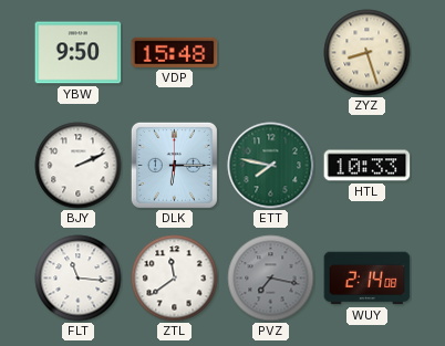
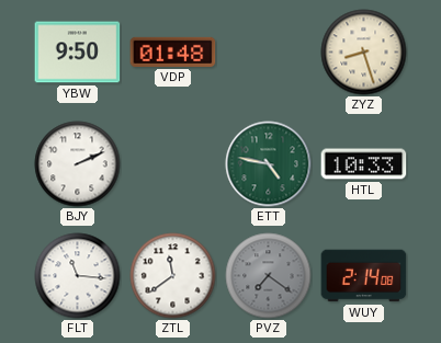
VDP: 15:48 -> 01:48
DLK: 6:15 -> none
ETT: 7:47 -> 4:47
PVZ: 7:17 -> 7:21
